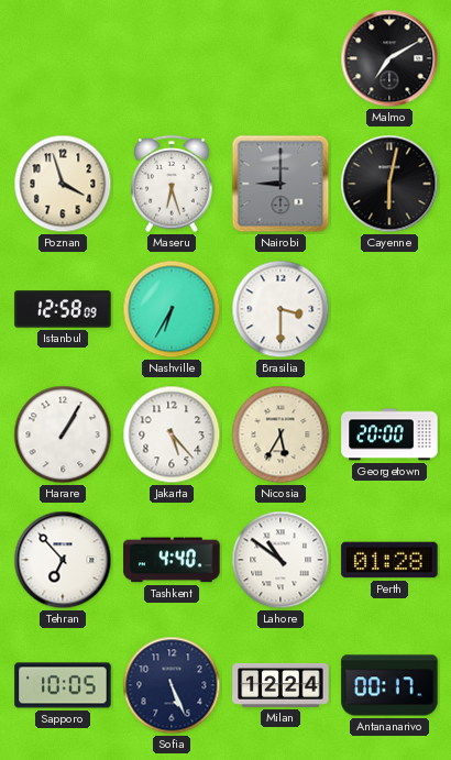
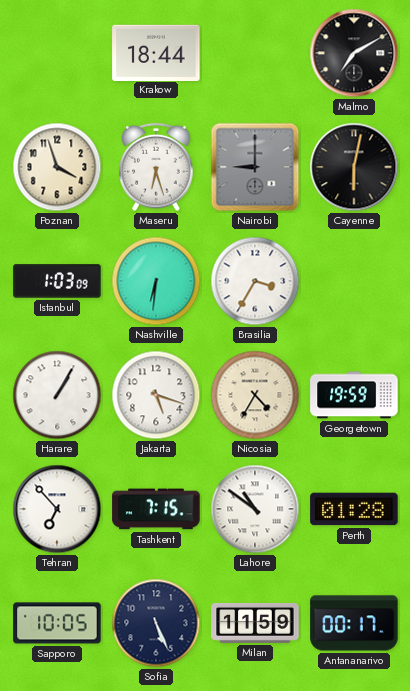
Krakow: none -> 18:44
Istanbul: 12:58 -> 1:03
Nashville: 6:35 -> 6:31
Brasilia: 3:30 -> 3:35
Jakarta: 5:23 -> 5:18
Nicosia: 5:35 -> 4:35
Georgetown: 20:00 -> 19:59
Tashkent: 4:40 -> 7:15
Milan: 12:24 -> 11:59
